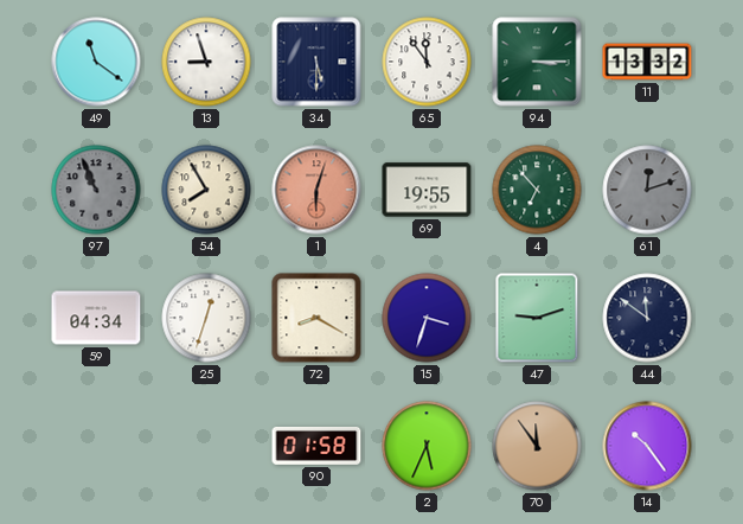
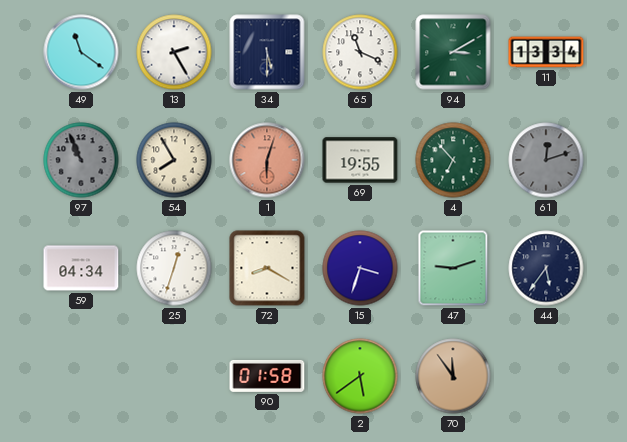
13: 8:57 -> 2:25
65: 11:54 -> 11:19
94: 3:15 -> 3:10
11: 13:32 -> 13:34
44: 11:51 -> 5:36
2: 5:34 -> 5:39
14: 10:24 -> none
